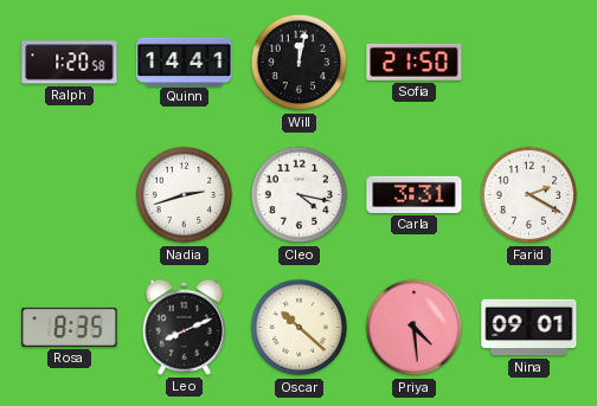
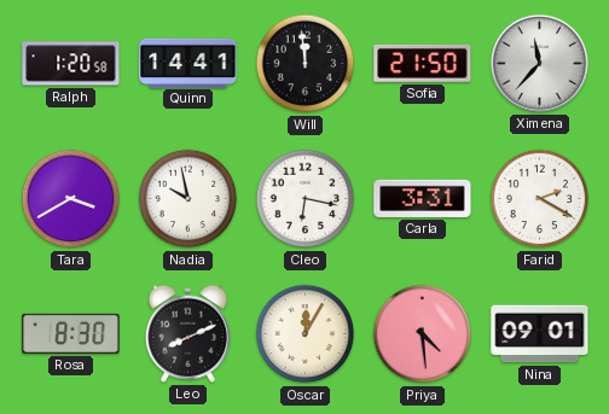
Will: 12:02 -> 11:59
Ximena: none -> 11:37
Tara: none -> 3:40
Nadia: 2:42 -> 9:58
Cleo: 4:17 -> 6:17
Rosa: 8:35 -> 8:30
Oscar: 10:22 -> 12:05
